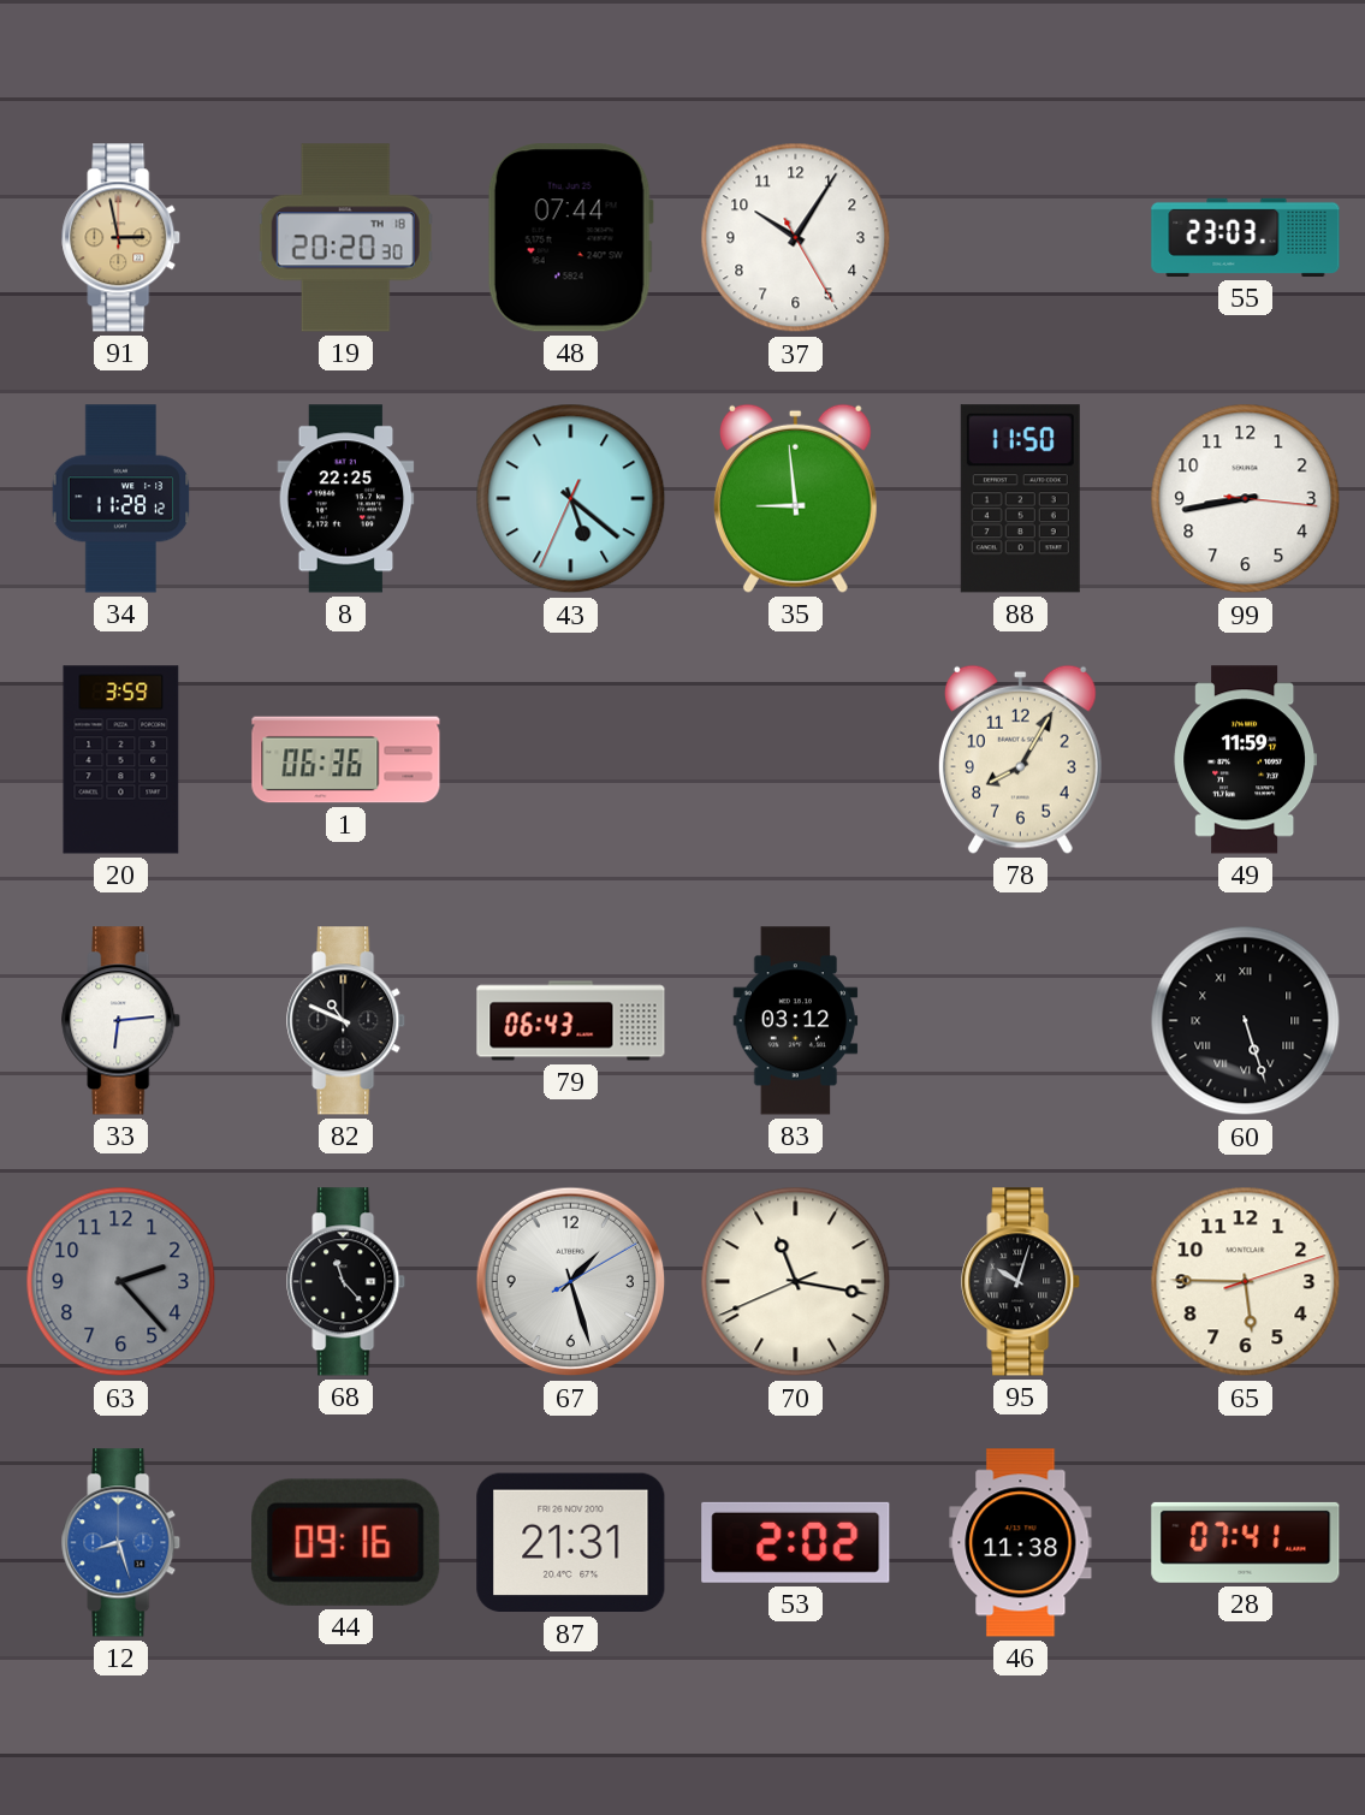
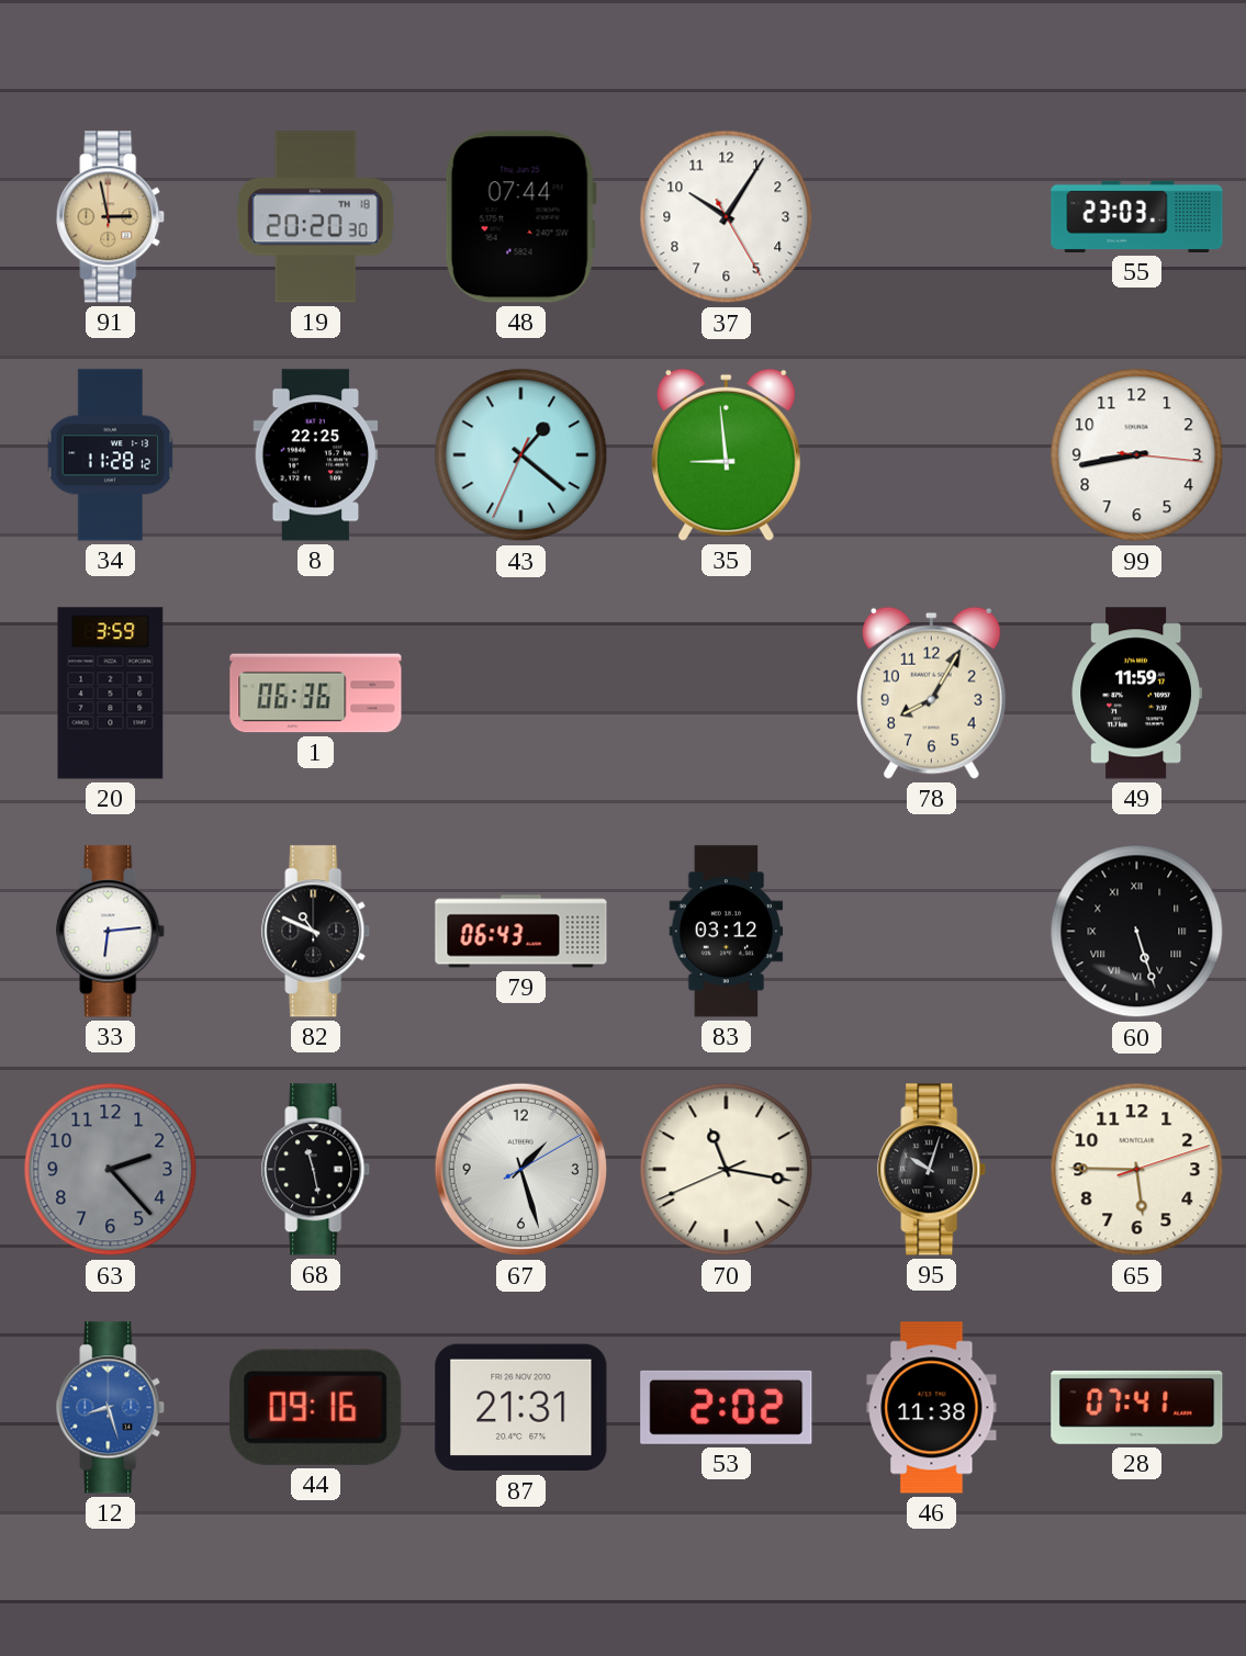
43: 5:21 -> 1:21
88: 11:50 -> none
68: 11:23 -> 11:28
